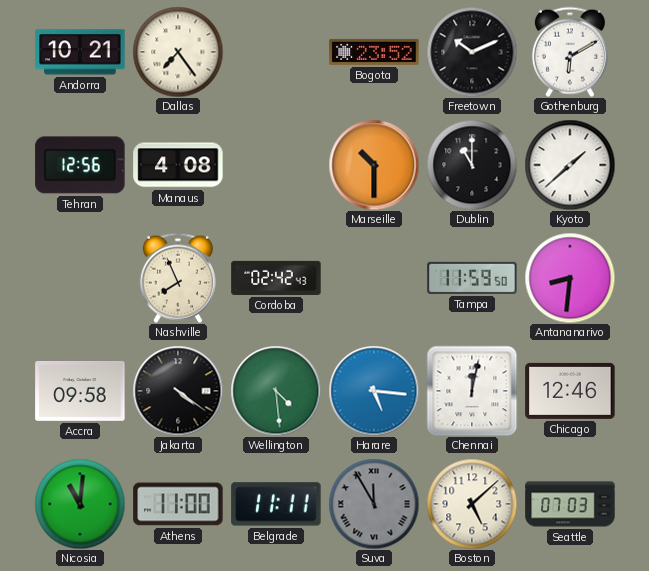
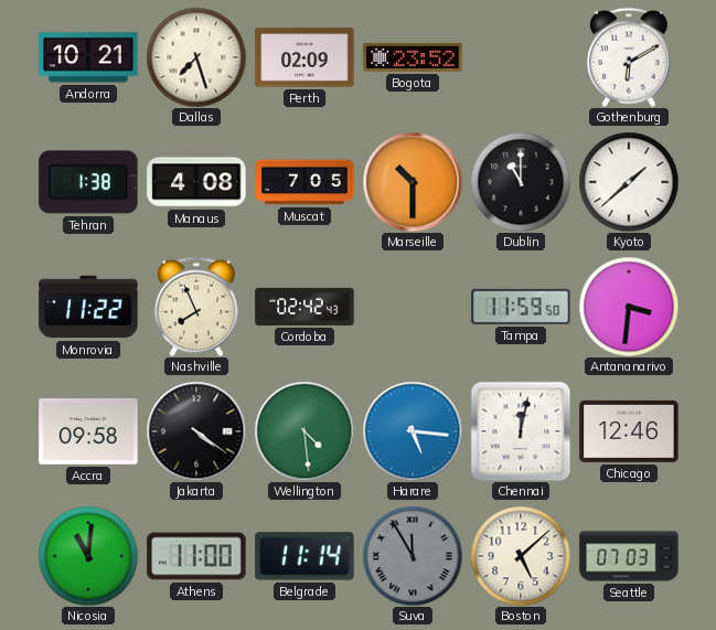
Dallas: 7:24 -> 7:27
Perth: none -> 02:09
Freetown: 10:11 -> none
Tehran: 12:56 -> 1:38
Muscat: none -> 7:05
Monrovia: none -> 11:22
Antananarivo: 8:31 -> 3:31
Belgrade: 11:11 -> 11:14
